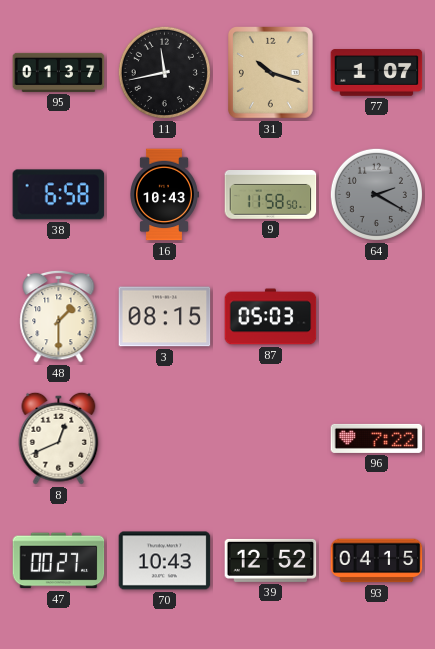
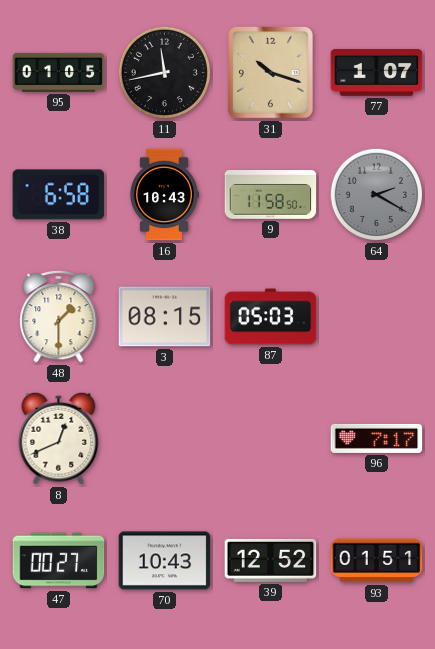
95: 01:37 -> 01:05
96: 7:22 -> 7:17
93: 04:15 -> 01:51
